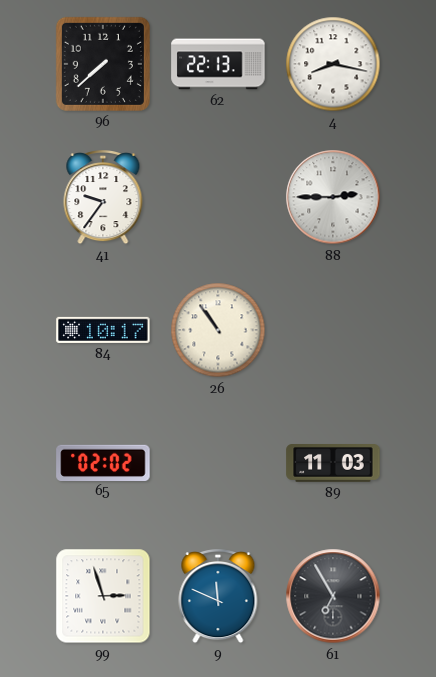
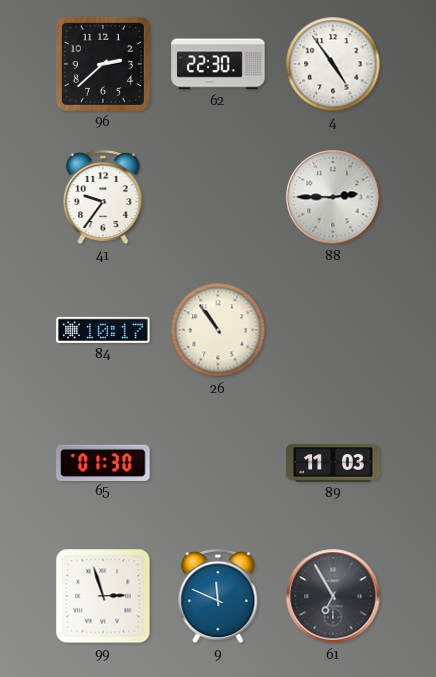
96: 7:38 -> 2:38
62: 22:13 -> 22:30
4: 8:17 -> 4:54
65: 02:02 -> 01:30
